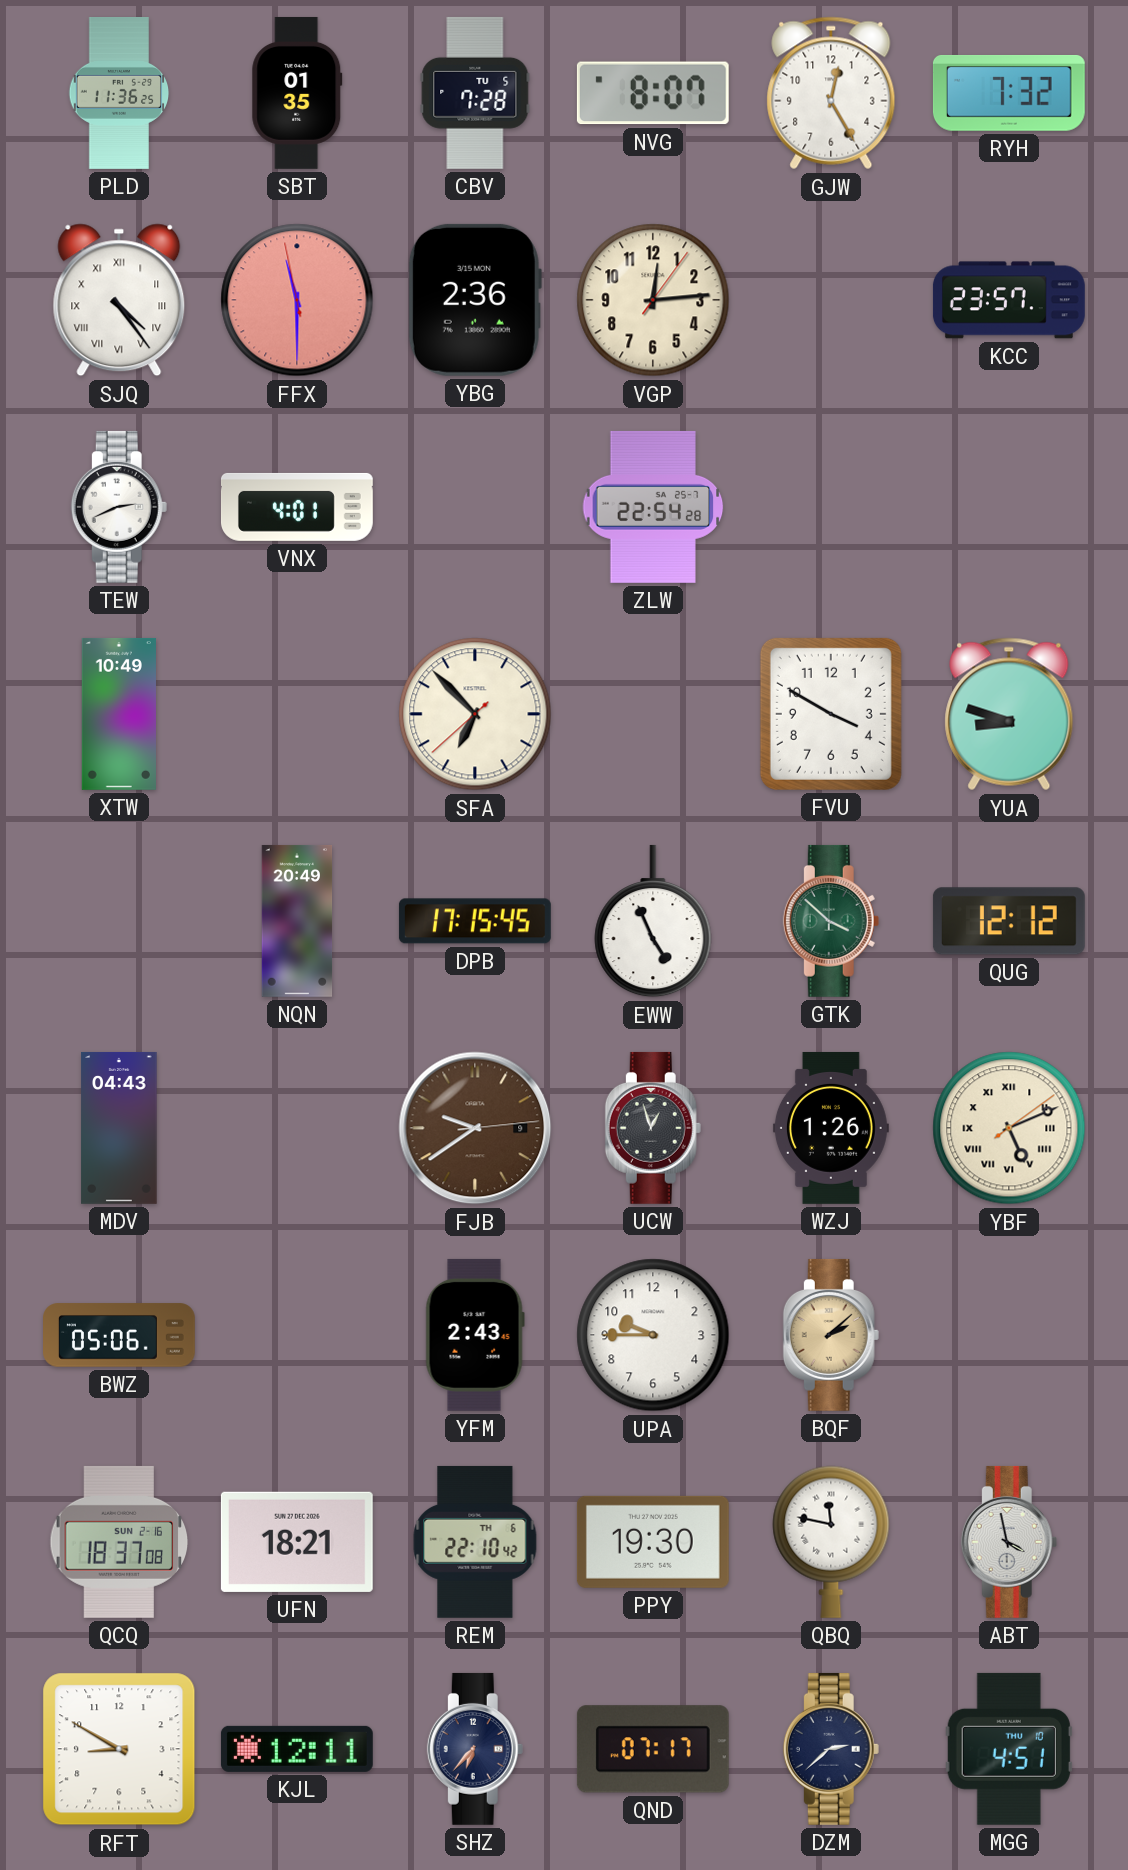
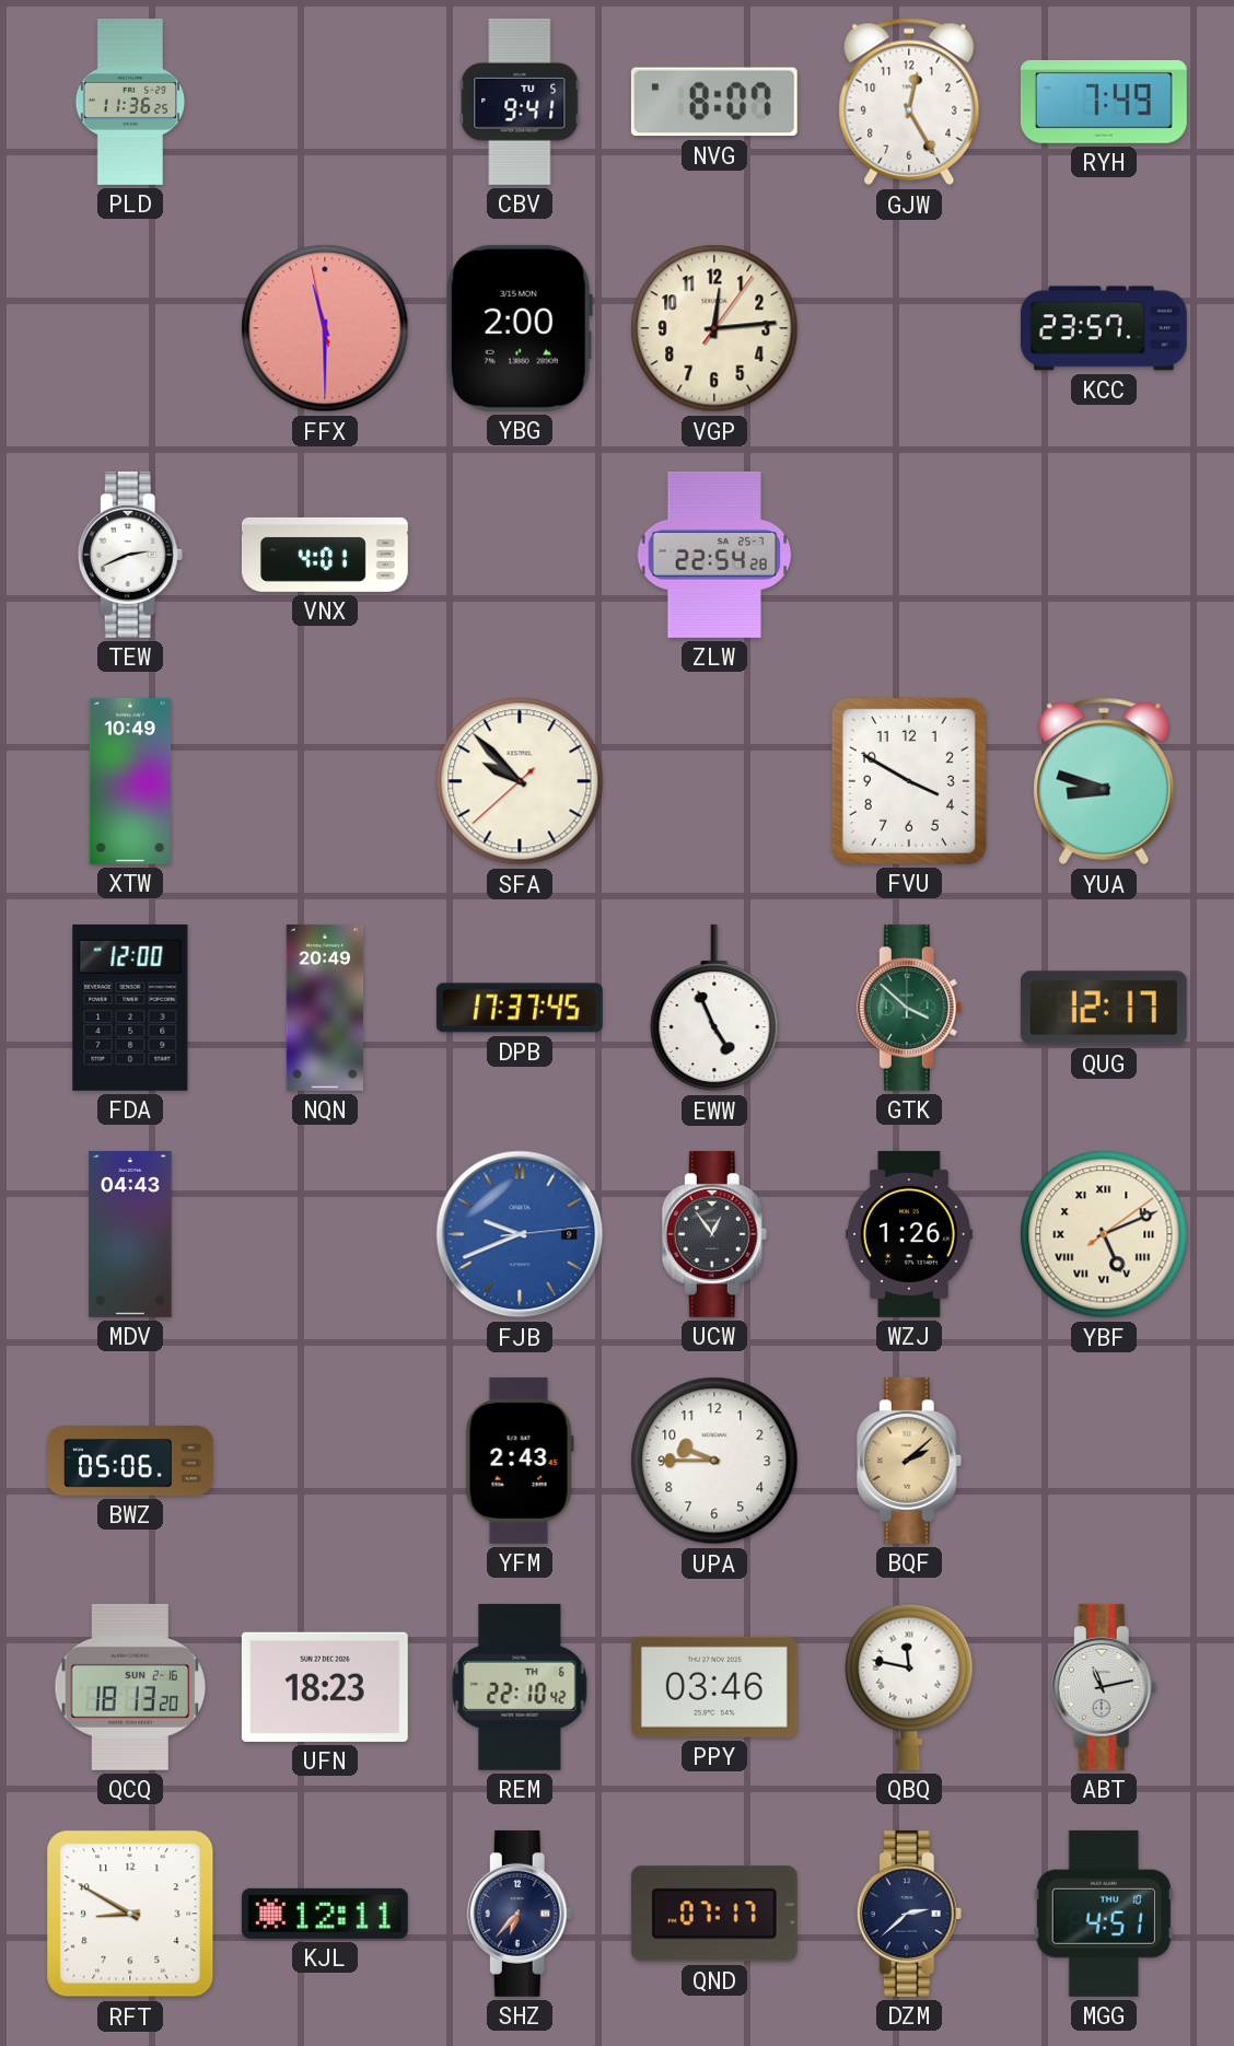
SBT: 01:35 -> none
CBV: 7:28 -> 9:41
RYH: 7:32 -> 7:49
SJQ: 4:24 -> none
YBG: 2:36 -> 2:00
SFA: 6:52 -> 9:52
FDA: none -> 12:00
DPB: 17:15 -> 17:37
QUG: 12:12 -> 12:17
FJB: 9:39 -> 9:41
FJB dial: brown -> blue
UCW: 12:57 -> 12:54
QCQ: 18:37 -> 18:13
UFN: 18:21 -> 18:23
PPY: 19:30 -> 03:46
ABT: 3:58 -> 11:13
